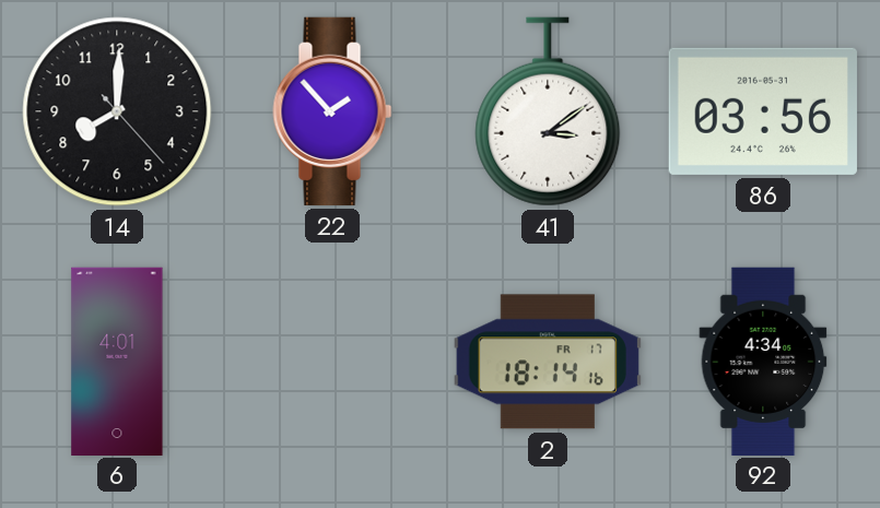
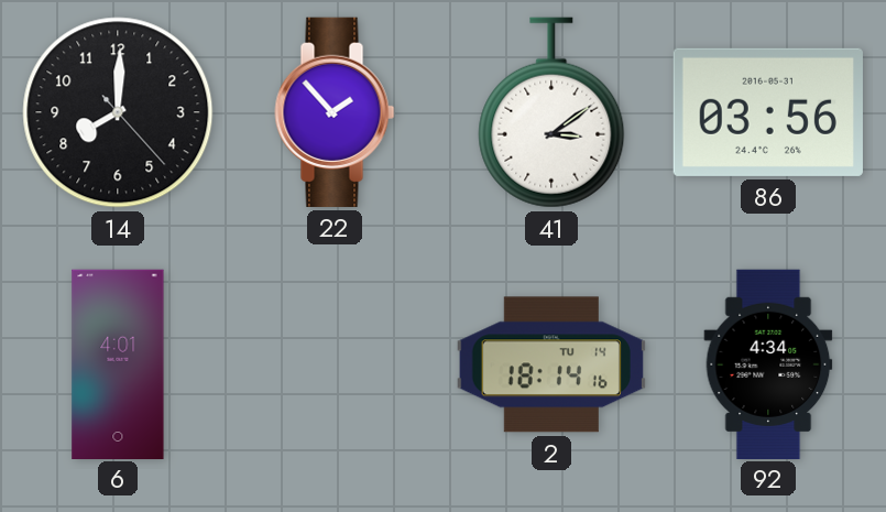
2 date: FR 17 -> TU 14
